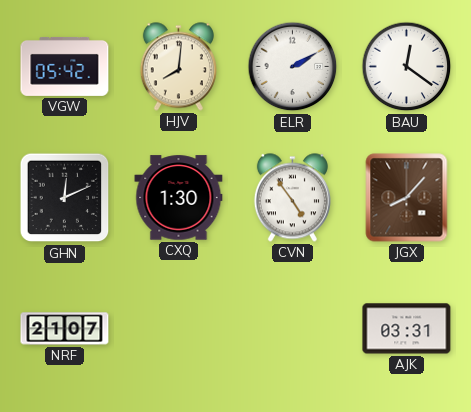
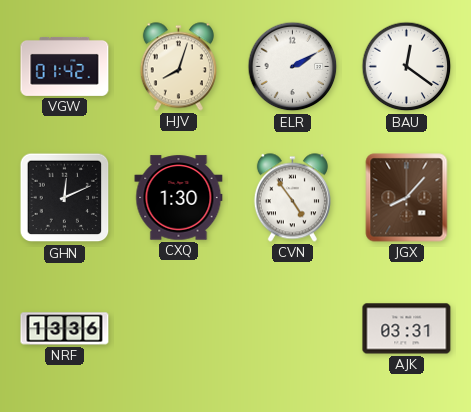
VGW: 05:42 -> 01:42
HJV: 8:01 -> 8:03
NRF: 21:07 -> 13:36
